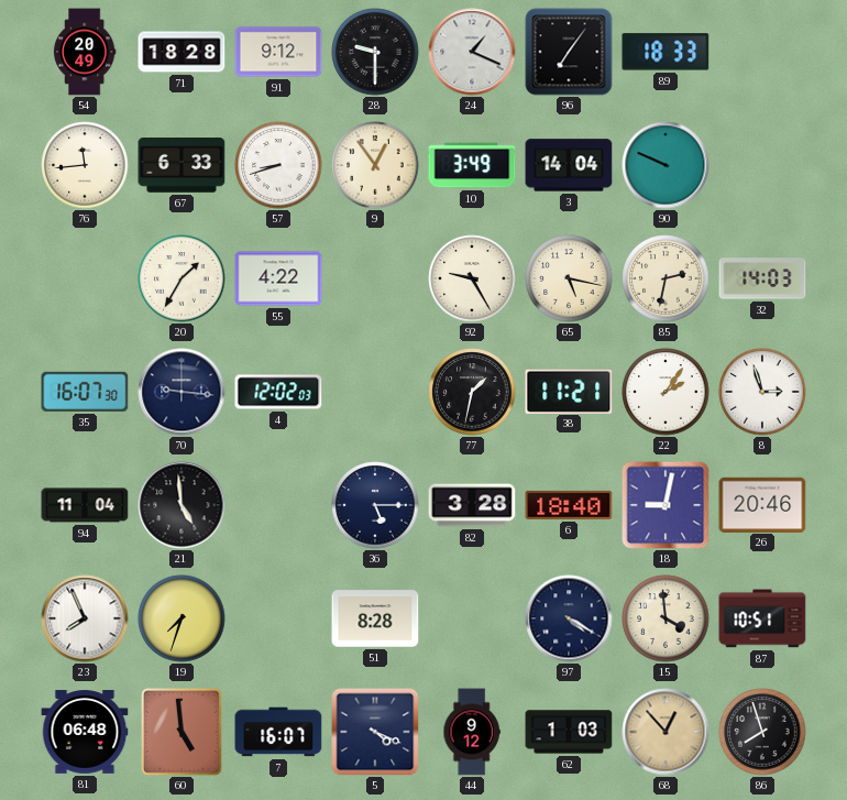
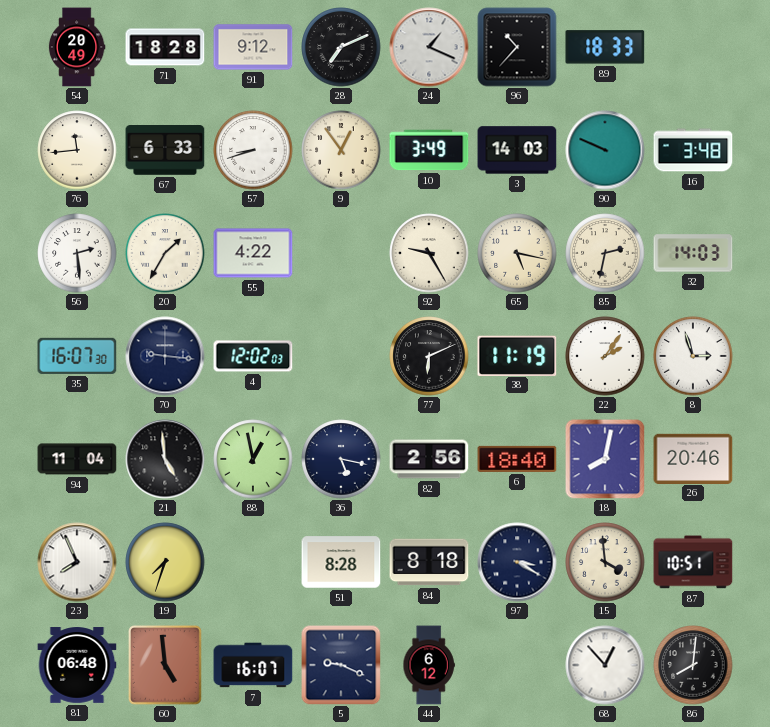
28: 9:30 -> 7:11
96: 7:06 -> 10:37
3: 14:04 -> 14:03
16: none -> 3:48
56: none -> 2:29
77: 1:32 -> 6:11
38: 11:21 -> 11:19
88: none -> 12:58
36: 5:15 -> 5:17
82: 3:28 -> 2:56
18: 9:02 -> 8:02
84: none -> 8:18
97: 4:20 -> 3:20
5: 4:19 -> 9:19
44: 9:12 -> 6:12
62: 1:03 -> none
68 dial: champagne -> white
86: 7:57 -> 8:01
